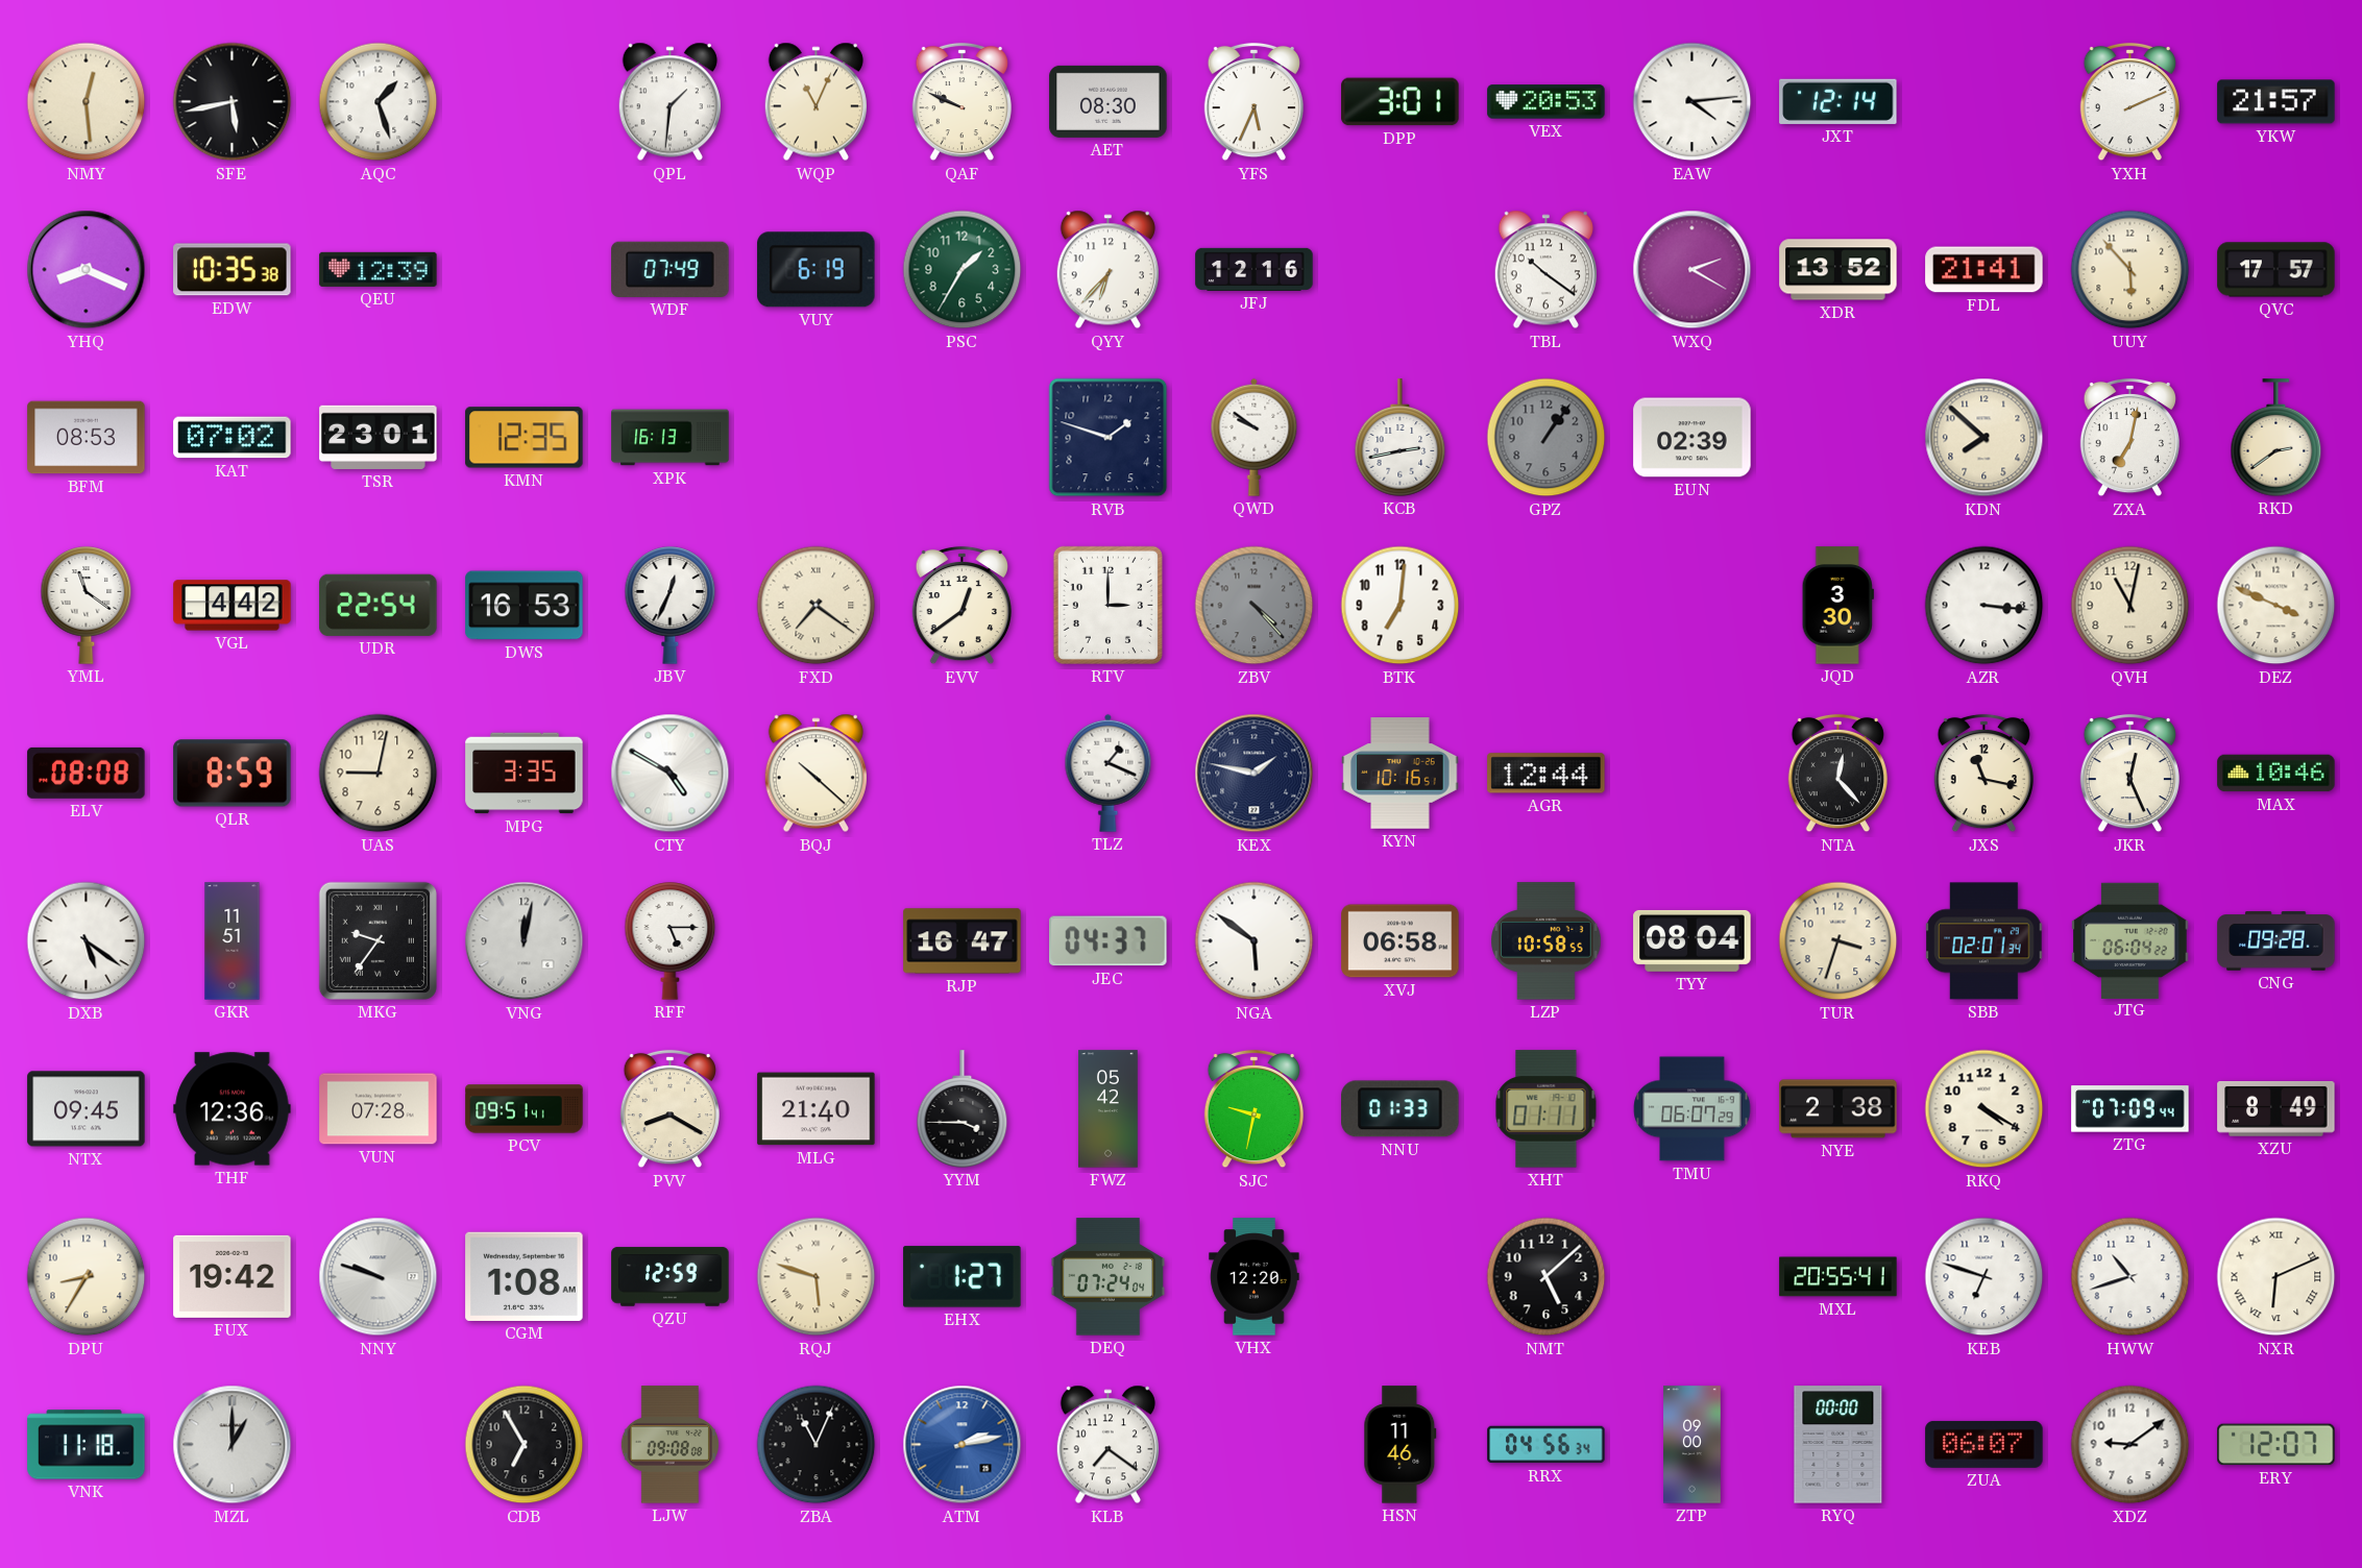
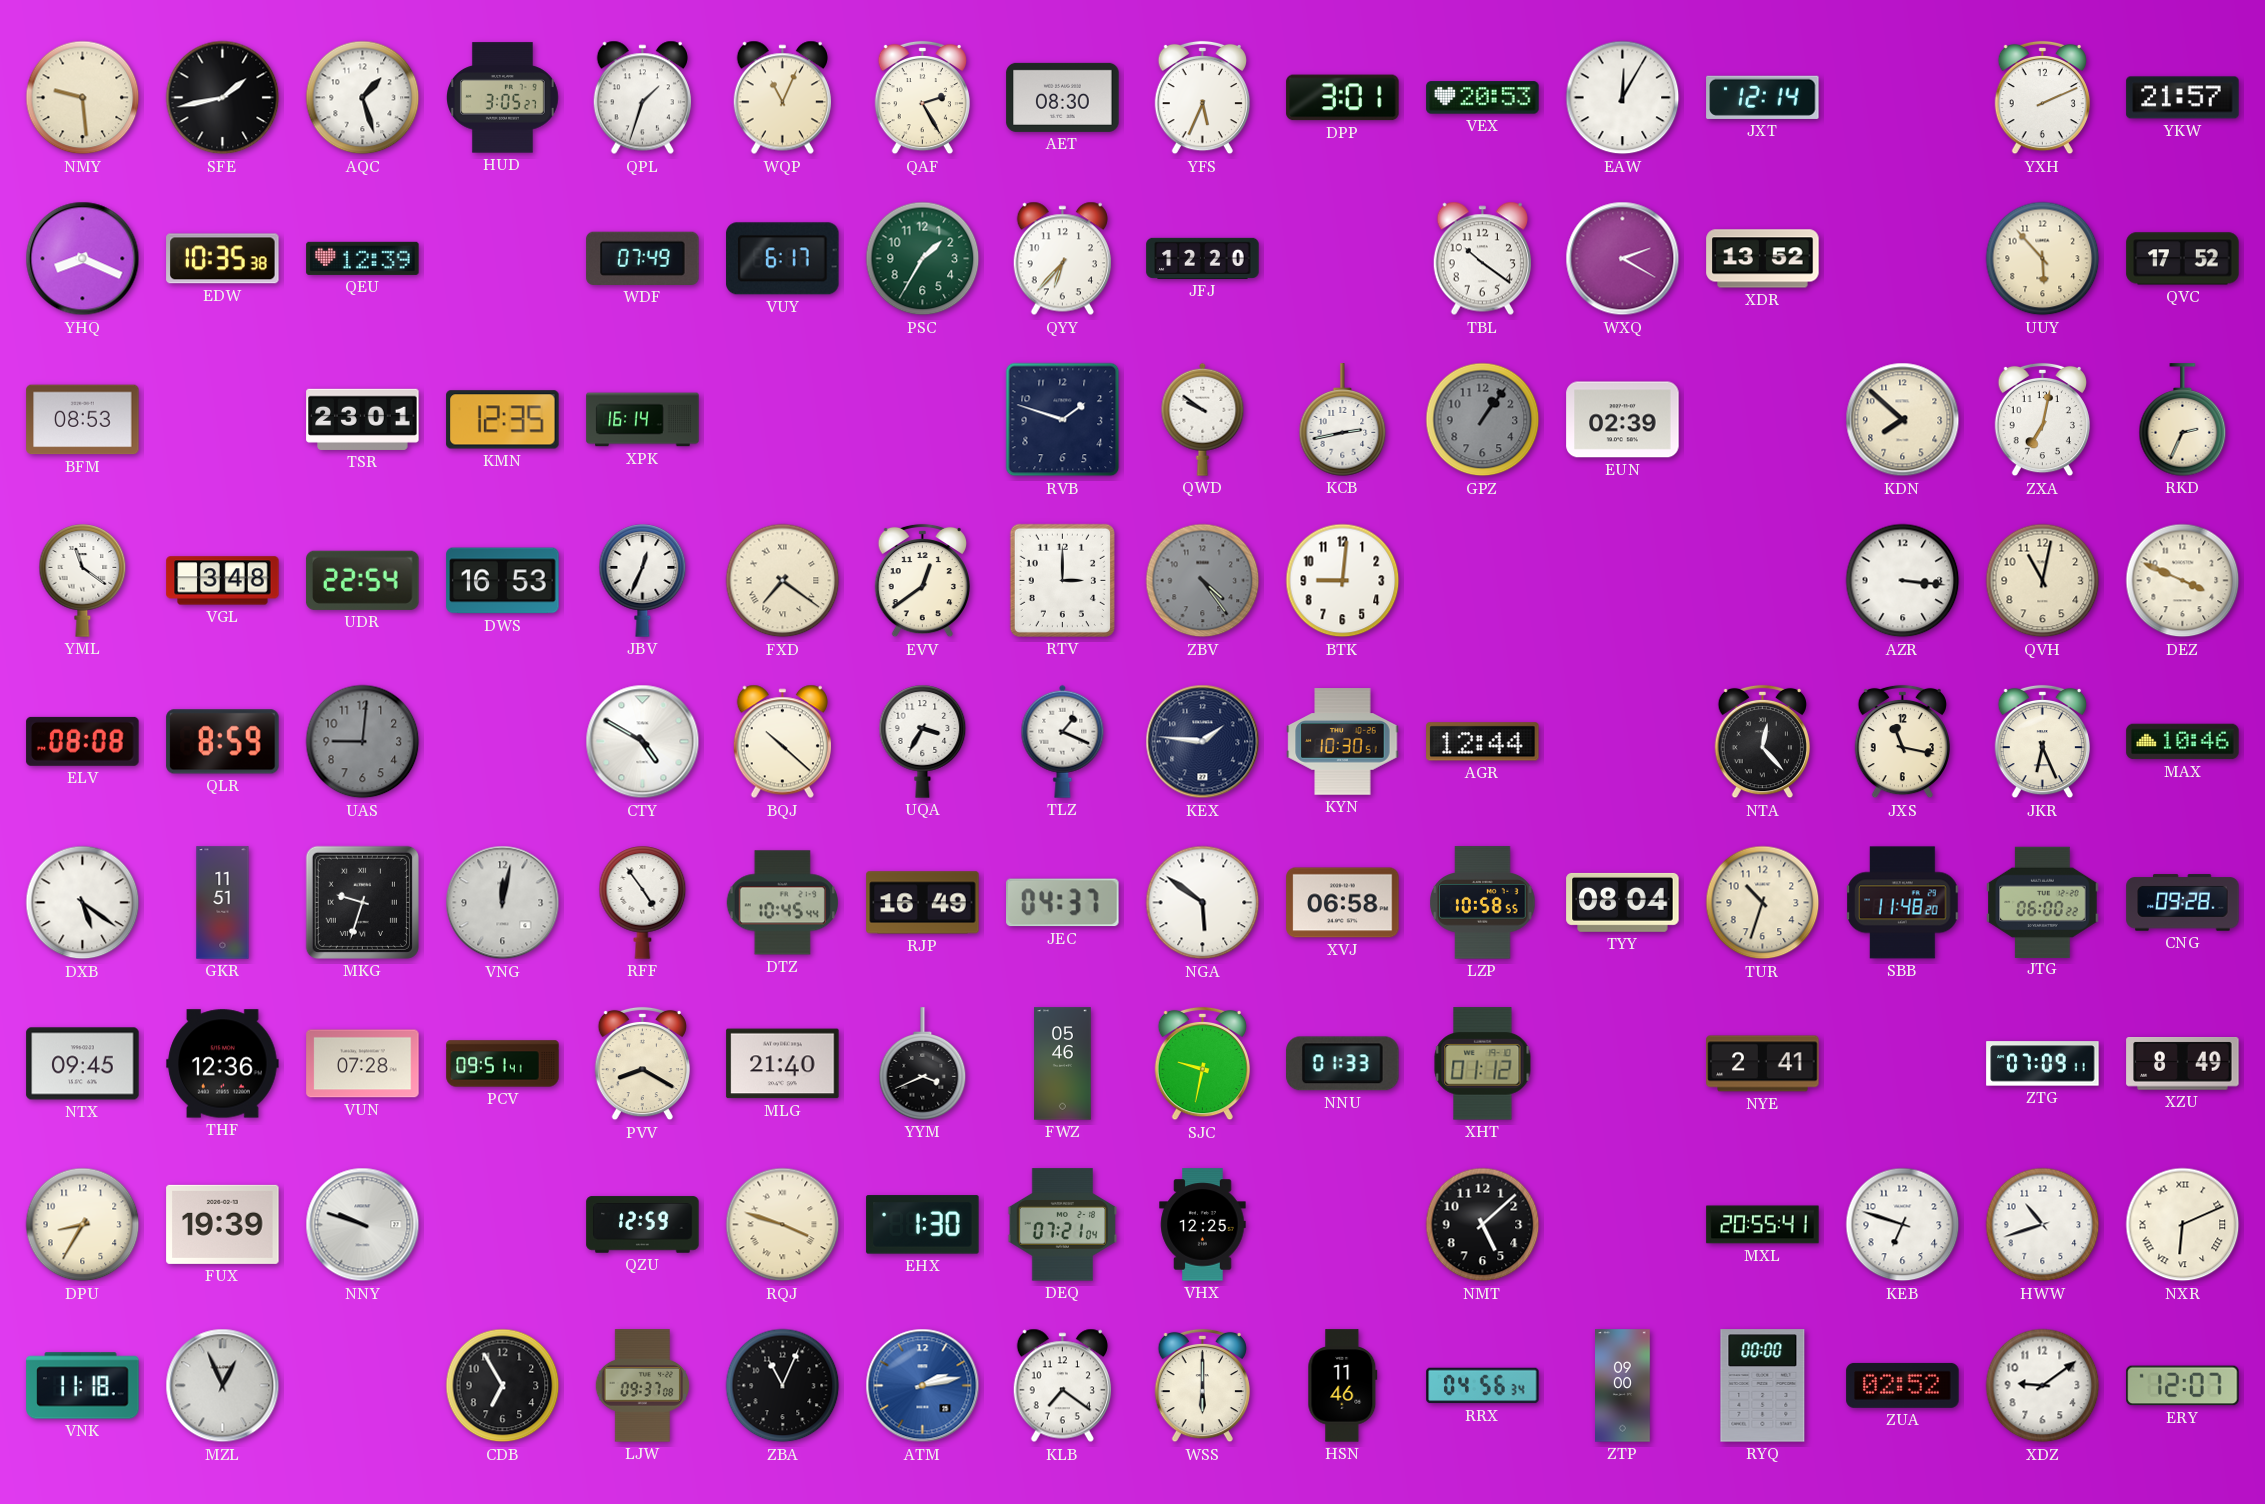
NMY: 12:29 -> 9:29
SFE: 5:43 -> 1:43
HUD: none -> 3:05
QPL: 1:31 -> 1:33
QAF: 9:49 -> 2:25
EAW: 4:14 -> 12:05
VUY: 6:19 -> 6:17
JFJ: 12:16 -> 12:20
FDL: 21:41 -> none
QVC: 17:57 -> 17:52
KAT: 07:02 -> none
XPK: 16:13 -> 16:14
RKD: 2:39 -> 2:34
VGL: 4:42 -> 3:48
ZBV: 4:23 -> 4:24
BTK: 7:01 -> 9:01
JQD: 3:30 -> none
UAS: 9:02 -> 9:01
UAS dial: cream -> grey
MPG: 3:35 -> none
UQA: none -> 3:35
KEX: 1:47 -> 1:46
KYN: 10:16 -> 10:30
JKR: 12:26 -> 6:26
MKG: 9:36 -> 9:33
RFF: 5:15 -> 4:54
DTZ: none -> 10:45
RJP: 16:47 -> 16:49
TUR: 3:33 -> 10:33
SBB: 02:01 -> 11:48
JTG: 06:04 -> 06:00
YYM: 3:45 -> 3:41
FWZ: 05:42 -> 05:46
XHT: 01:11 -> 01:12
TMU: 06:07 -> none
NYE: 2:38 -> 2:41
RKQ: 4:20 -> none
ZTG: 07:09:44 -> 07:09:11
FUX: 19:42 -> 19:39
CGM: 1:08 -> none
RQJ: 5:48 -> 3:48
EHX: 1:27 -> 1:30
DEQ: 07:24 -> 07:21
VHX: 12:20 -> 12:25
MZL: 1:00 -> 12:56
LJW: 09:08 -> 09:37
WSS: none -> 6:00
ZUA: 06:07 -> 02:52
